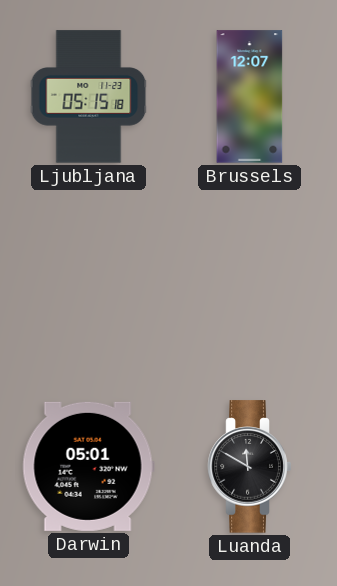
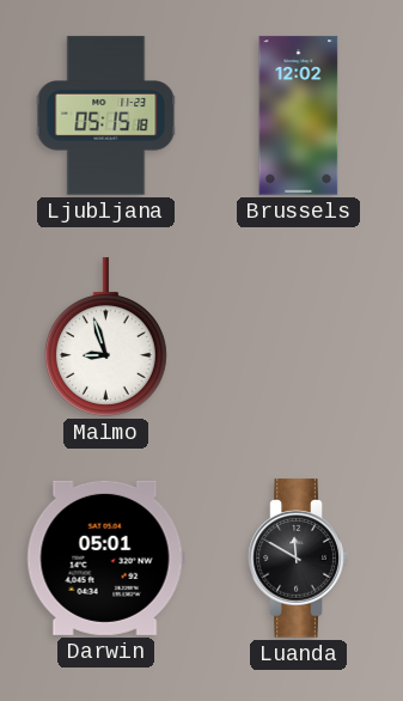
Brussels: 12:07 -> 12:02
Malmo: none -> 8:57
